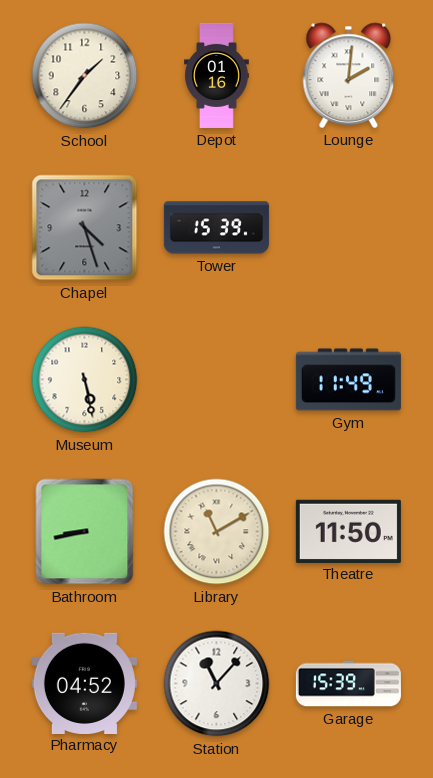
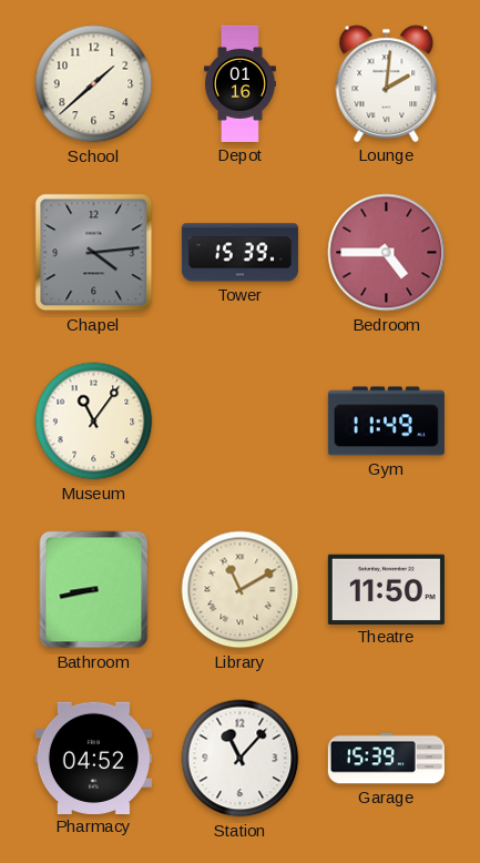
School: 1:36 -> 1:38
Chapel: 4:27 -> 4:14
Bedroom: none -> 4:45
Museum: 5:28 -> 11:06
